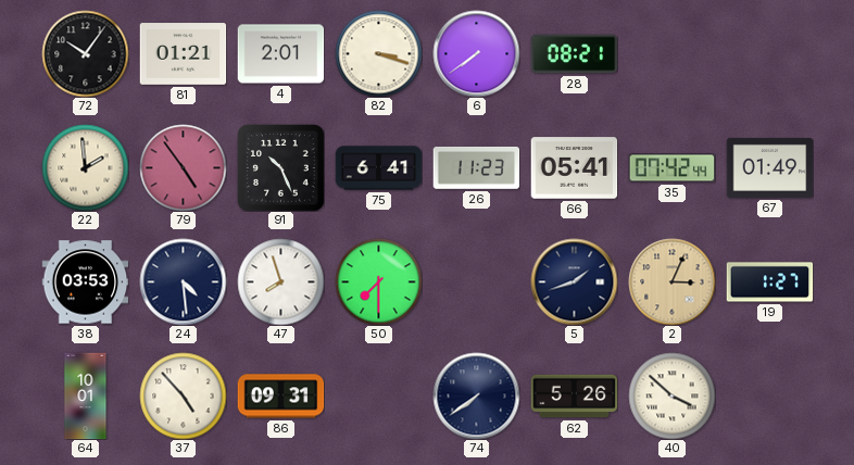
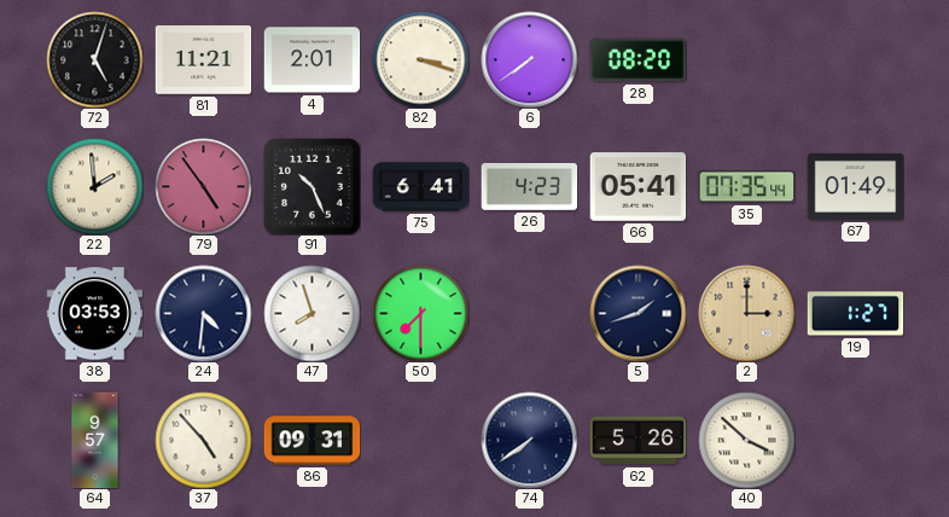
72: 10:06 -> 5:03
81: 01:21 -> 11:21
28: 08:21 -> 08:20
26: 11:23 -> 4:23
35: 07:42 -> 07:35
24: 4:29 -> 4:31
2: 3:04 -> 3:00
64: 10:01 -> 9:57
